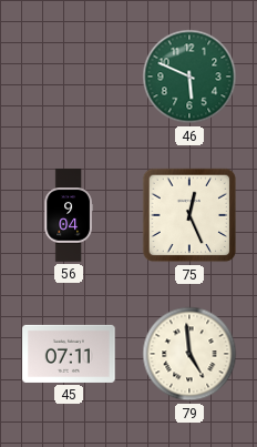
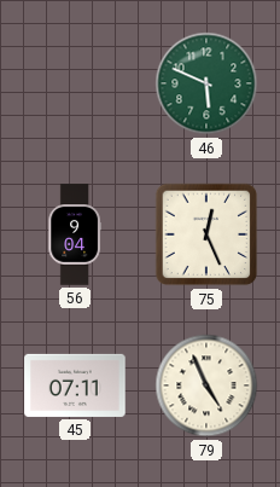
79: 4:59 -> 4:56
